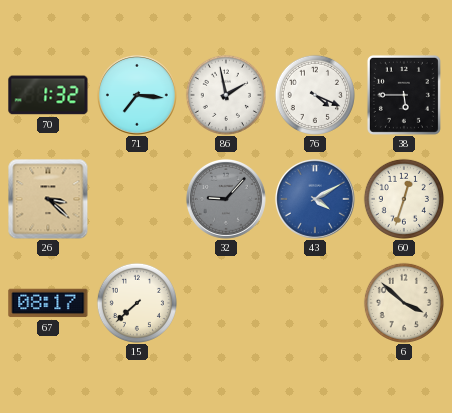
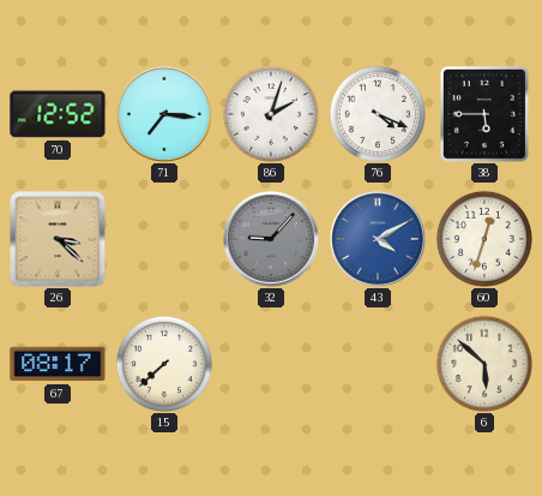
70: 1:32 -> 12:52
86: 1:58 -> 2:03
6: 3:52 -> 5:52
